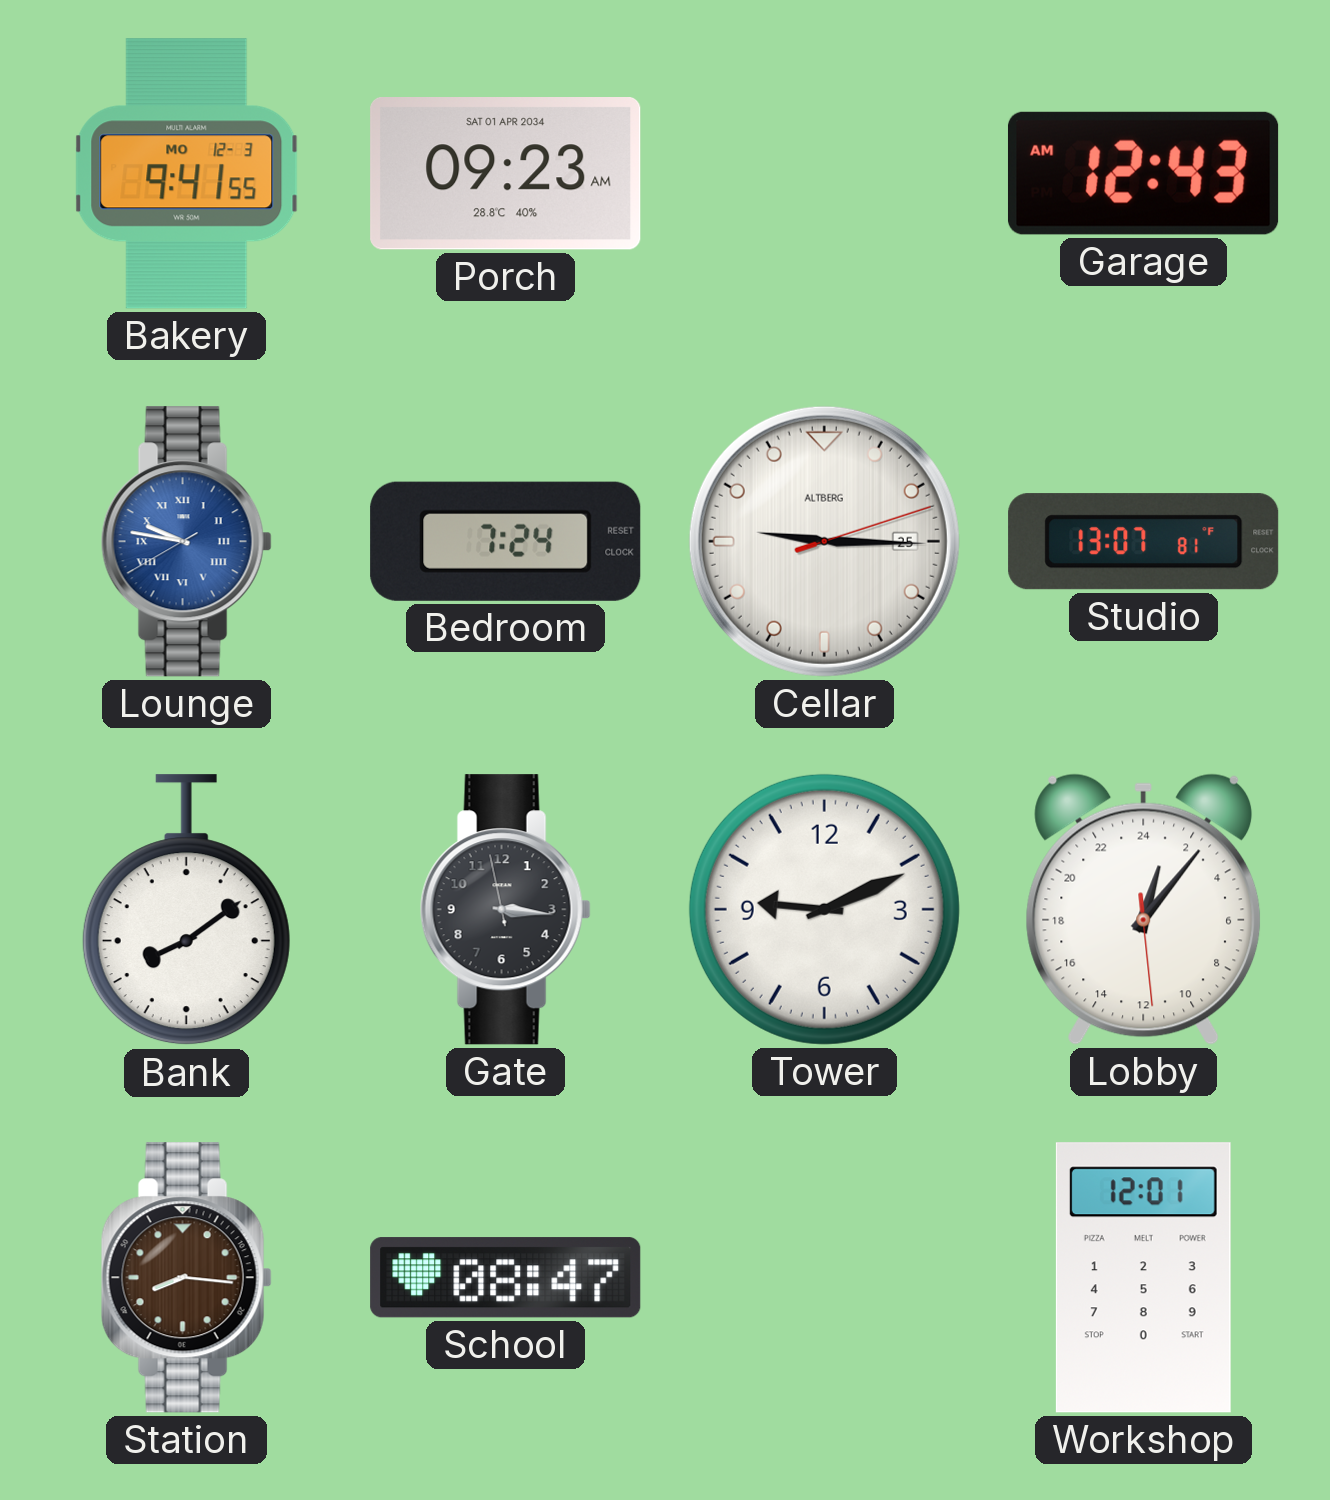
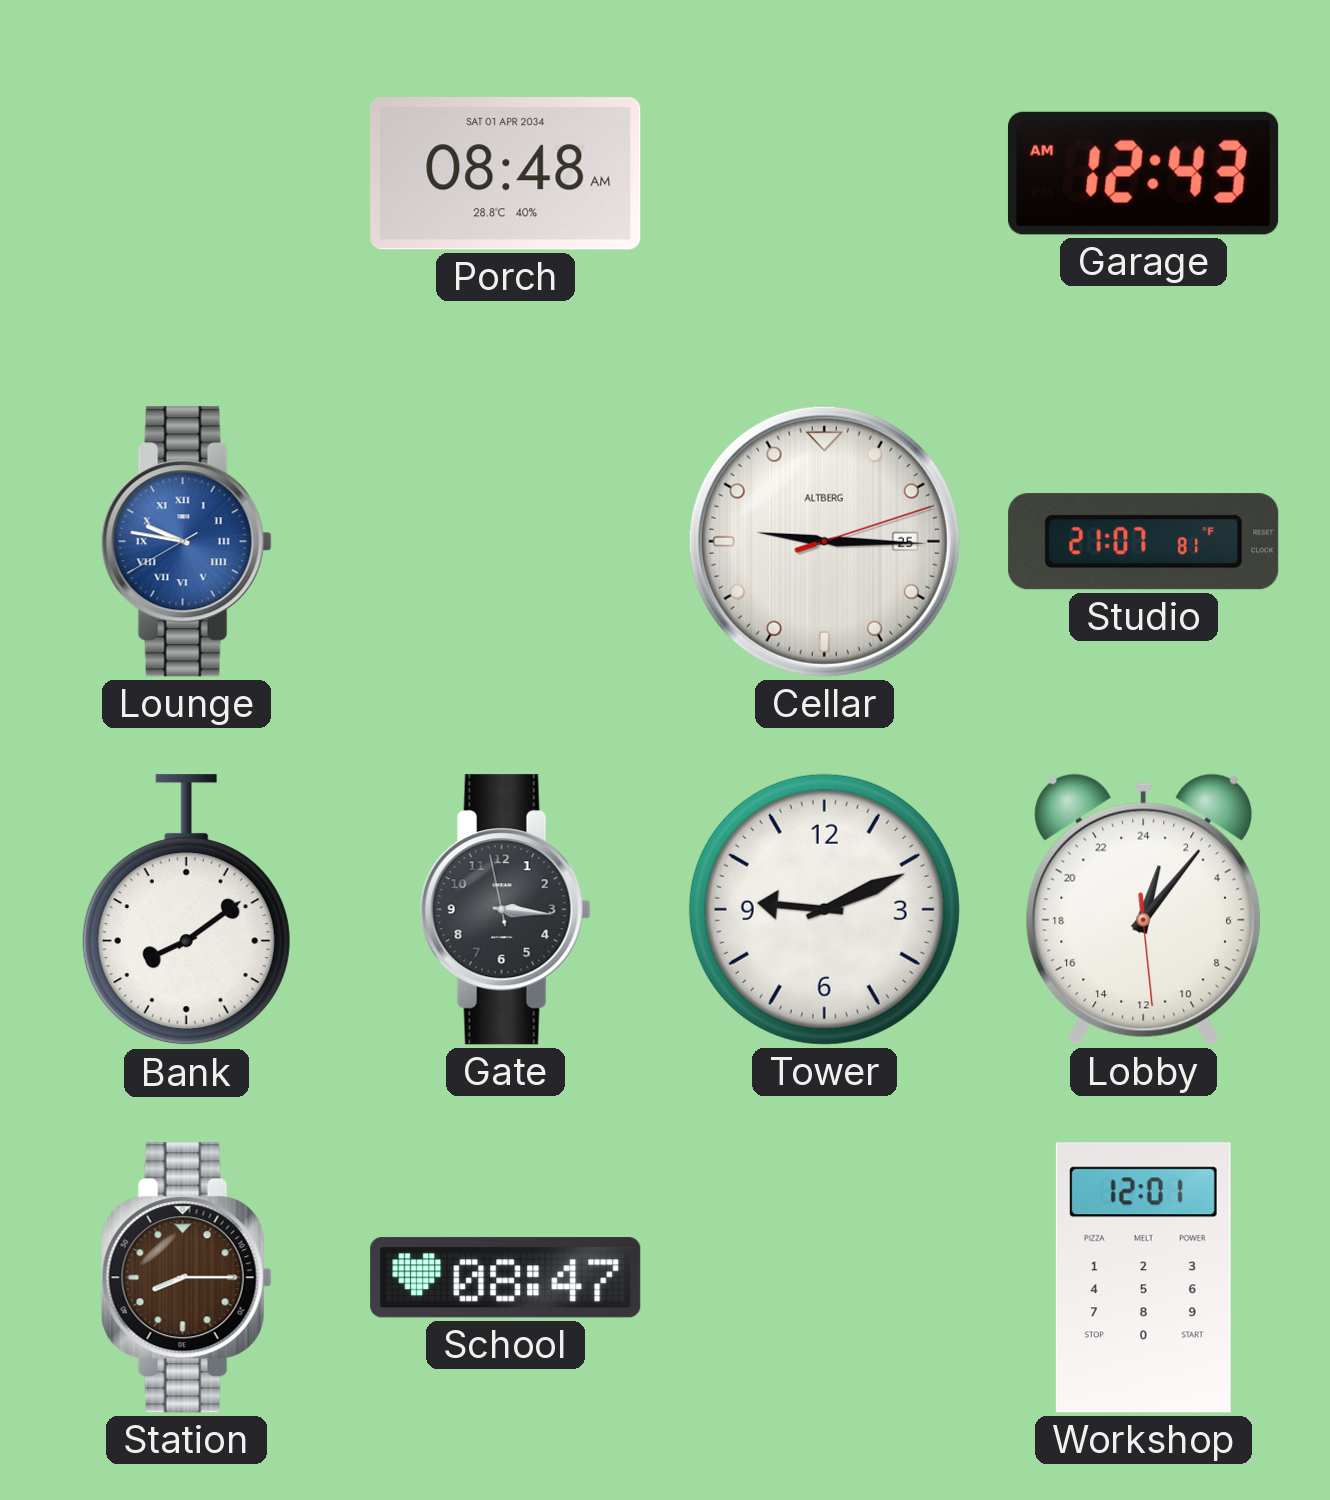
Bakery: 9:41 -> none
Porch: 09:23 -> 08:48
Bedroom: 7:24 -> none
Studio: 13:07 -> 21:07
Station: 8:16 -> 8:15
